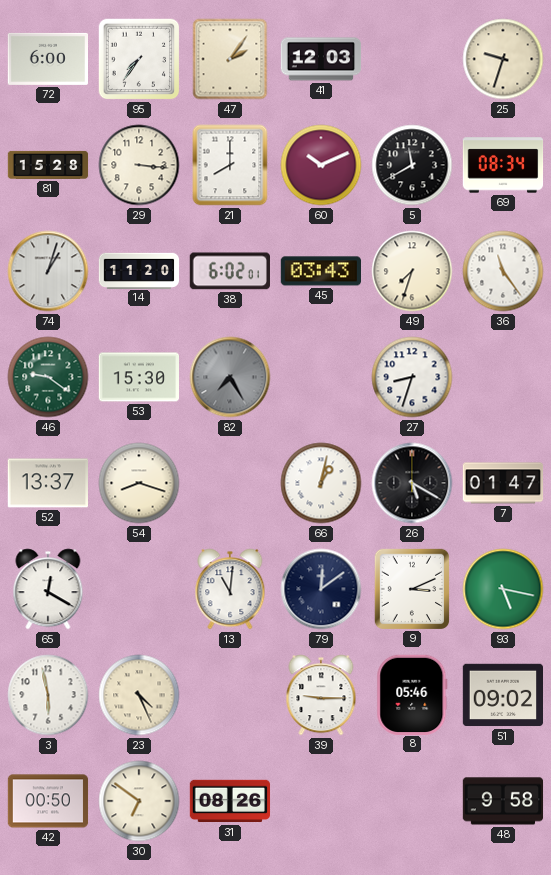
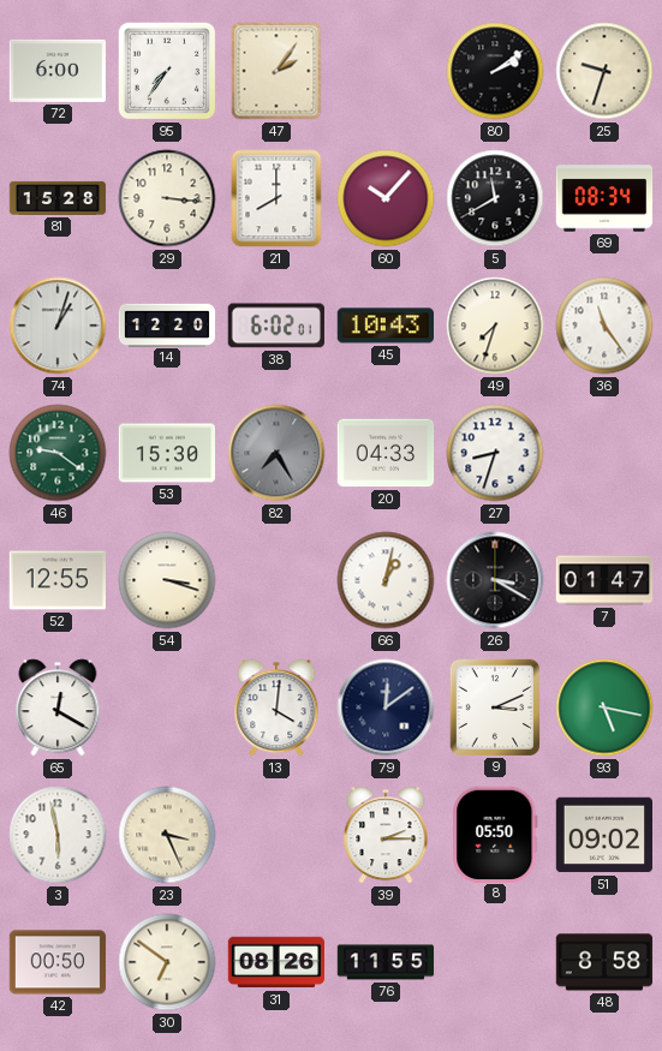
41: 12:03 -> none
80: none -> 2:09
60: 10:11 -> 10:07
14: 11:20 -> 12:20
45: 03:43 -> 10:43
20: none -> 04:33
52: 13:37 -> 12:55
54: 8:18 -> 3:18
26: 5:20 -> 3:20
13: 11:01 -> 4:01
23: 4:26 -> 3:26
39: 9:15 -> 2:15
8: 05:46 -> 05:50
76: none -> 11:55
48: 9:58 -> 8:58
